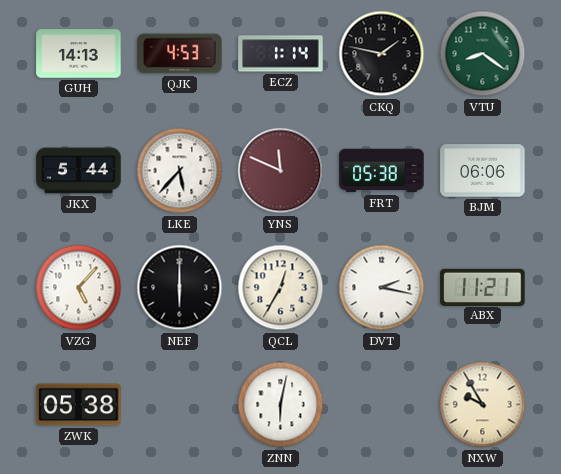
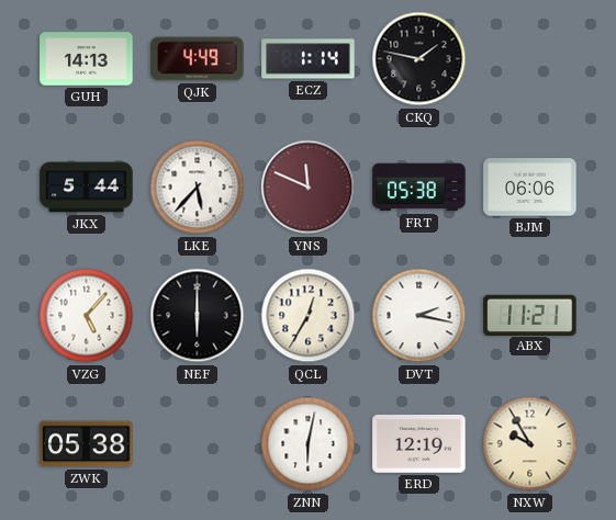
QJK: 4:53 -> 4:49
VTU: 8:21 -> none
ERD: none -> 12:19
